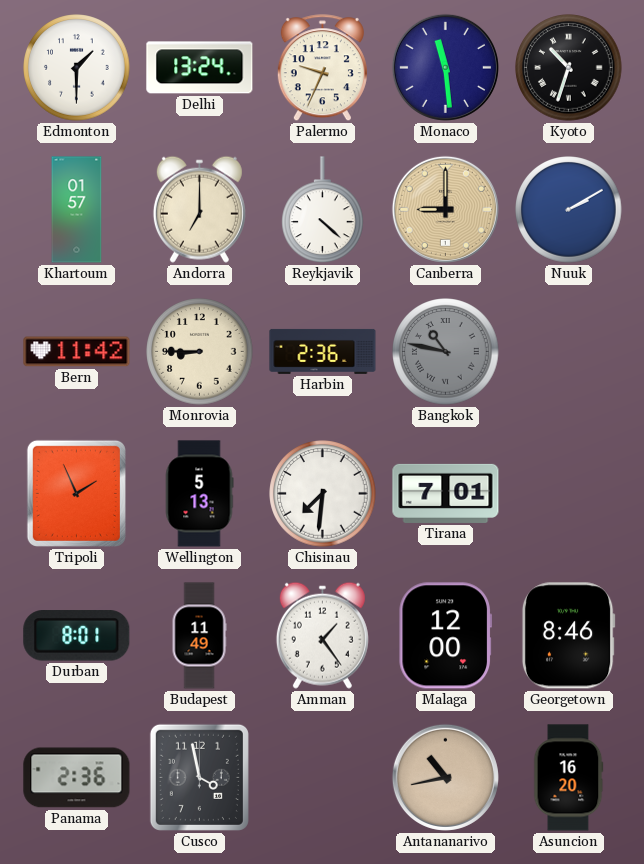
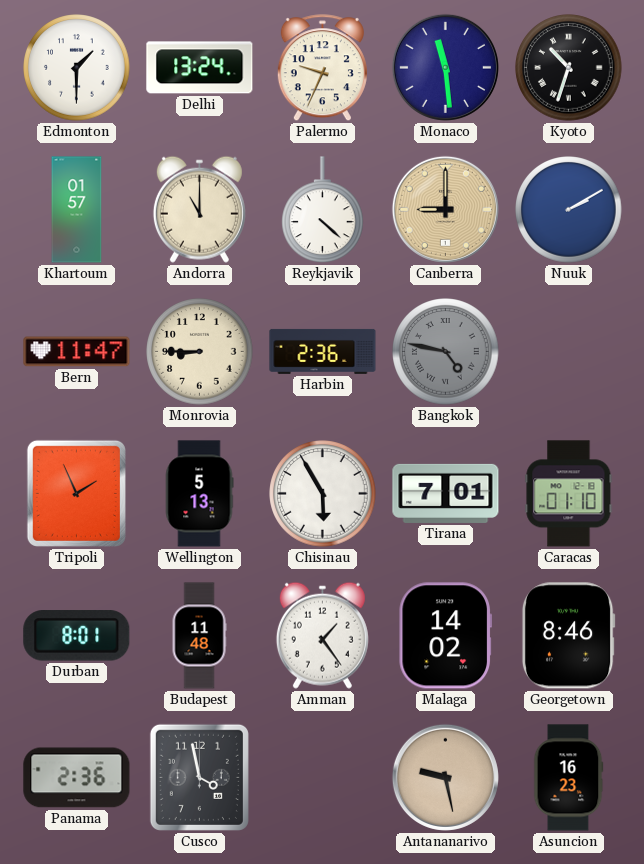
Andorra: 7:00 -> 11:00
Bern: 11:42 -> 11:47
Bangkok: 10:47 -> 4:47
Chisinau: 7:31 -> 5:55
Caracas: none -> 01:10
Budapest: 11:49 -> 11:48
Malaga: 12:00 -> 14:02
Antananarivo: 10:43 -> 9:28
Asuncion: 16:20 -> 16:23
